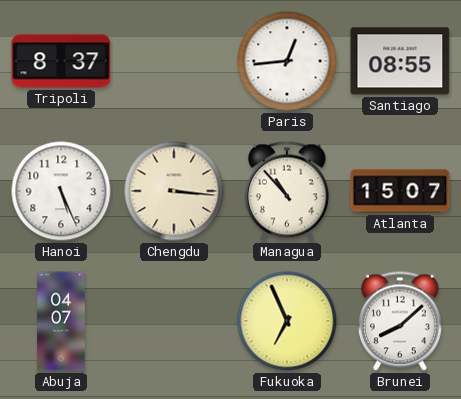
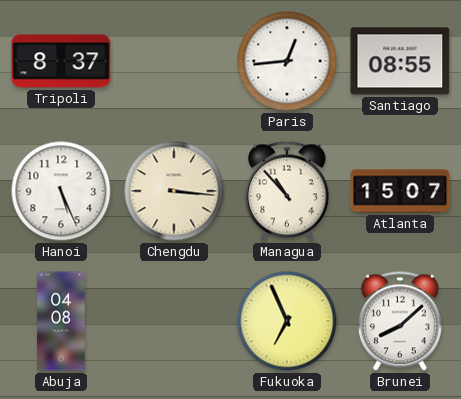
Abuja: 04:07 -> 04:08
